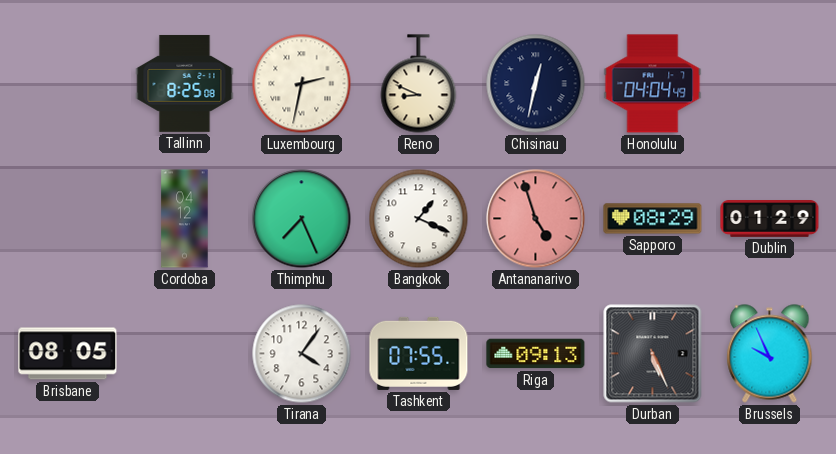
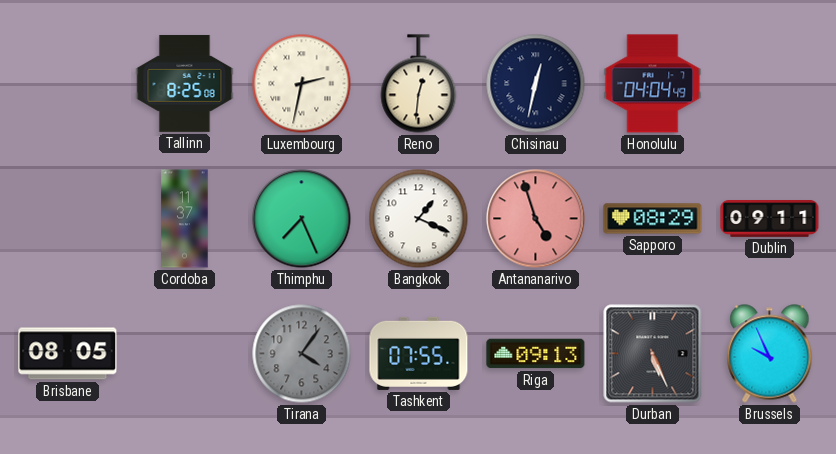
Reno: 8:49 -> 12:31
Cordoba: 04:12 -> 11:37
Dublin: 01:29 -> 09:11
Tirana dial: white -> grey
